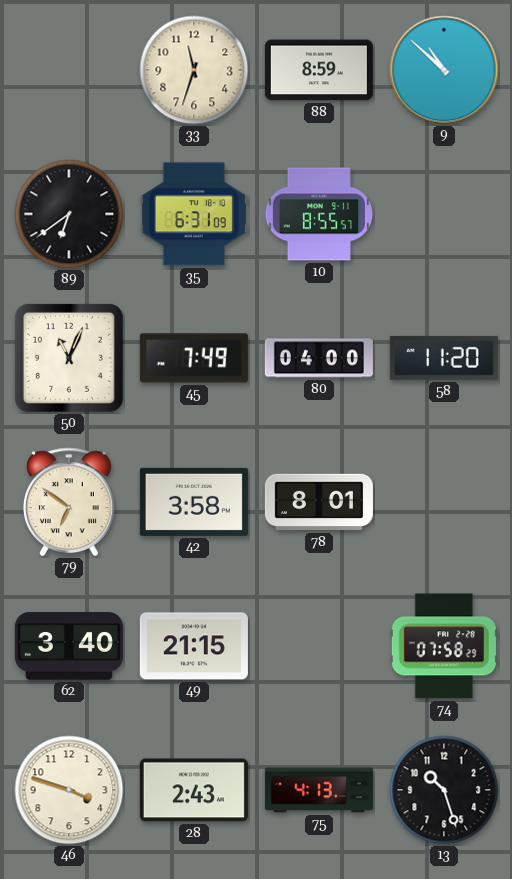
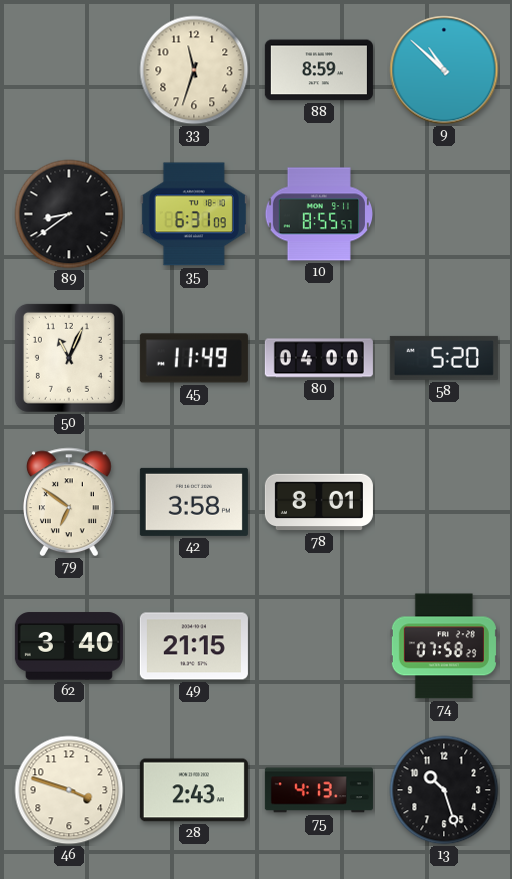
89: 6:39 -> 8:39
45: 7:49 -> 11:49
58: 11:20 -> 5:20
